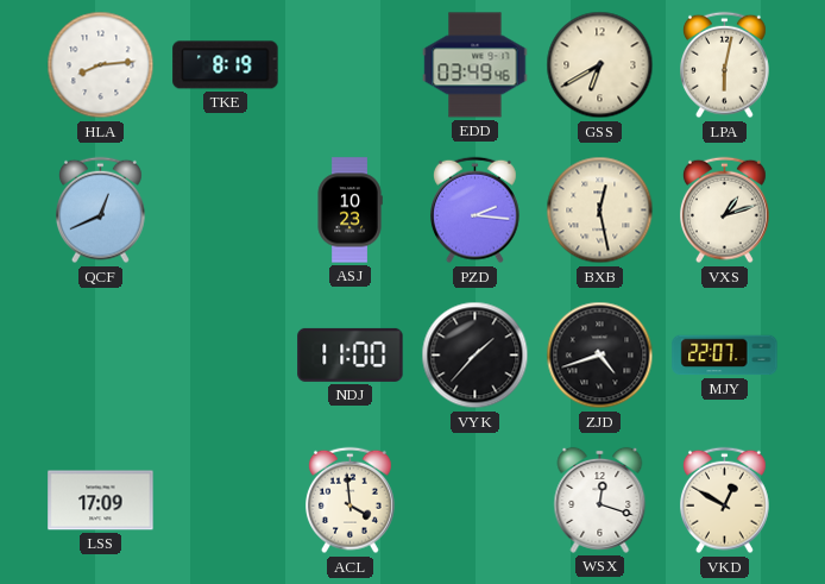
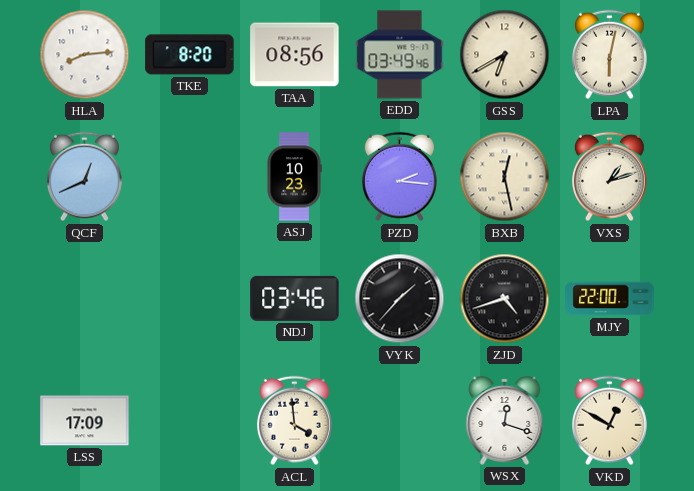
TKE: 8:19 -> 8:20
TAA: none -> 08:56
NDJ: 11:00 -> 03:46
MJY: 22:07 -> 22:00
